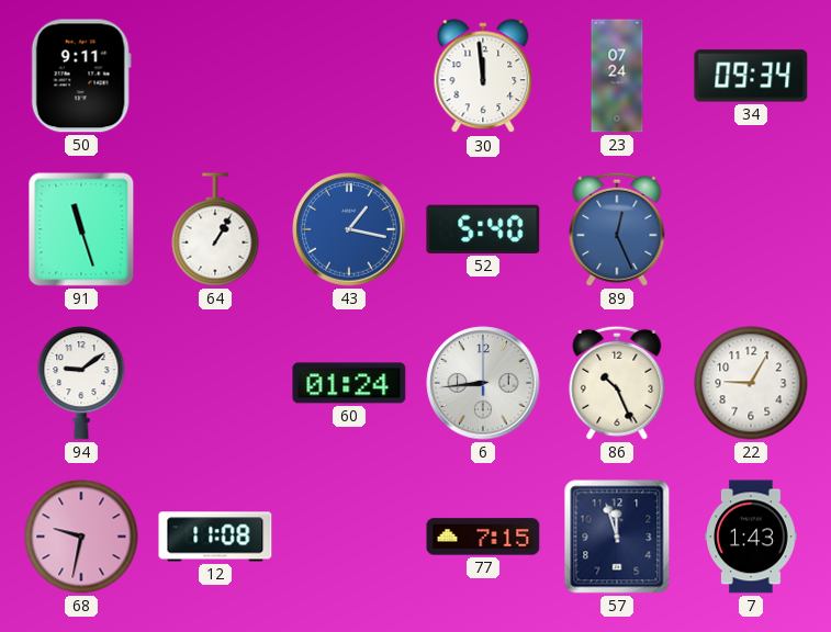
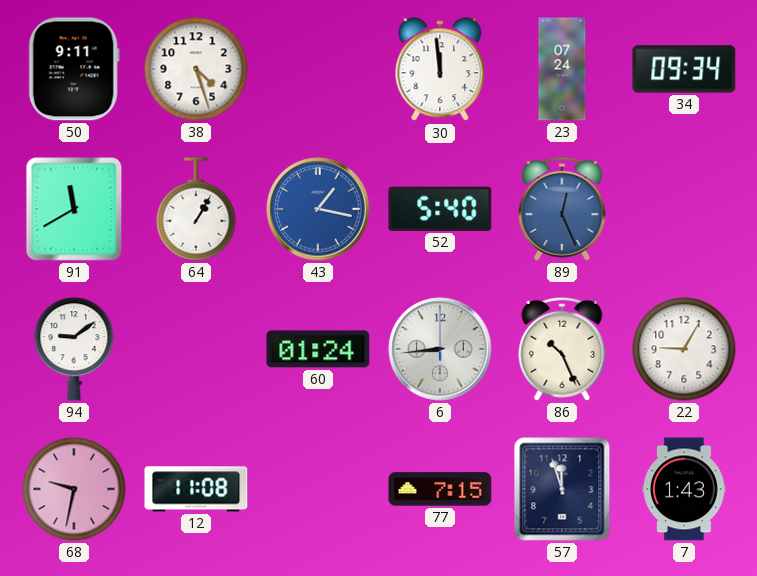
38: none -> 4:27
91: 11:27 -> 11:40
